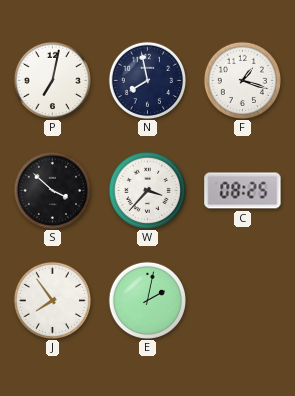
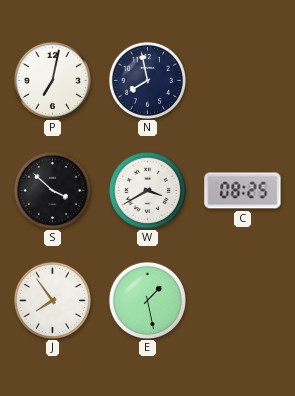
F: 1:18 -> none
W: 3:37 -> 3:40
E: 2:02 -> 1:28
